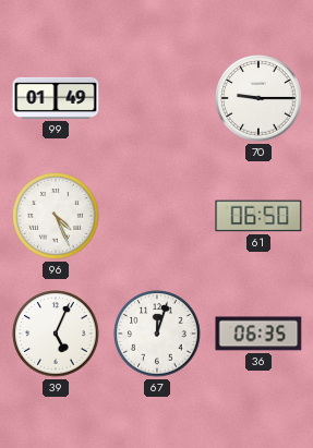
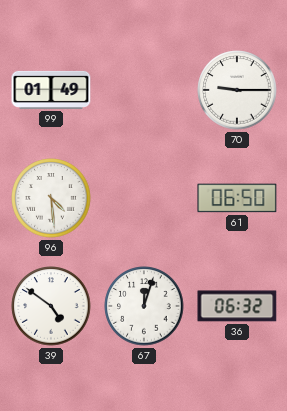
96: 4:26 -> 4:29
39: 5:04 -> 4:51
36: 06:35 -> 06:32
